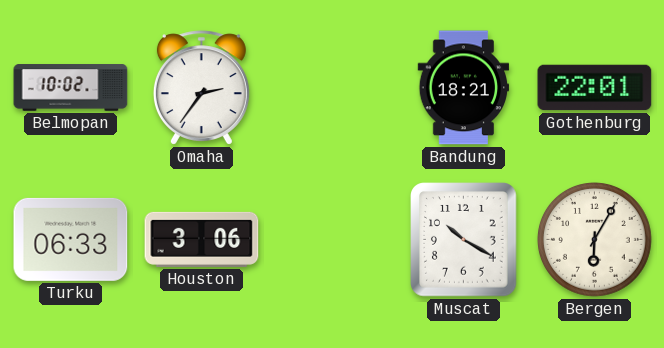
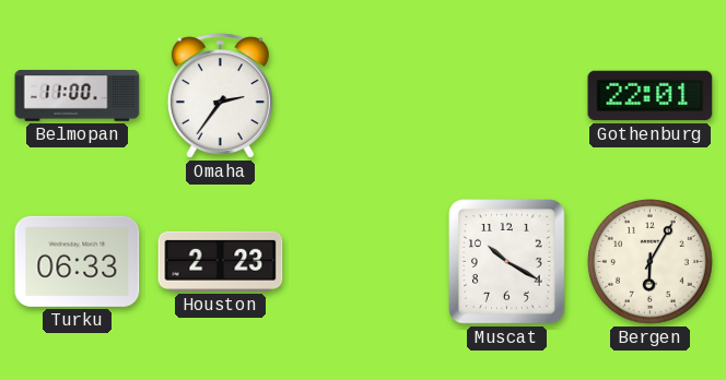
Belmopan: 10:02 -> 11:00
Bandung: 18:21 -> none
Houston: 3:06 -> 2:23
